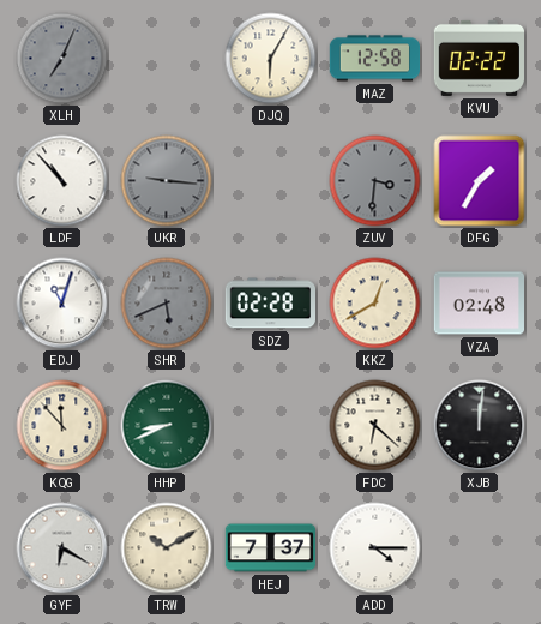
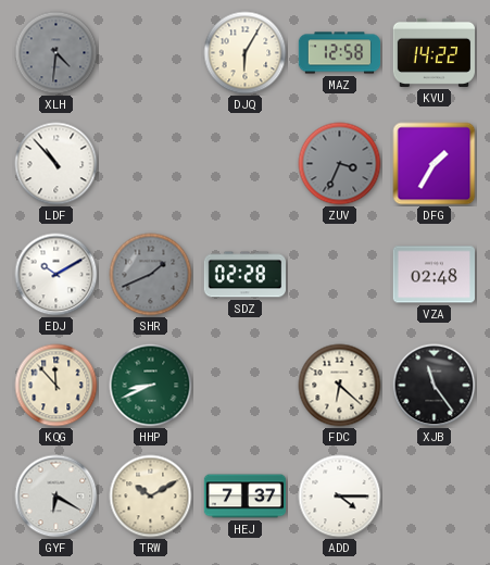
XLH: 7:04 -> 4:31
KVU: 02:22 -> 14:22
UKR: 9:16 -> none
ZUV: 3:31 -> 3:34
EDJ: 11:03 -> 10:10
SHR: 5:41 -> 1:41
KKZ: 12:40 -> none
XJB: 12:01 -> 11:24
